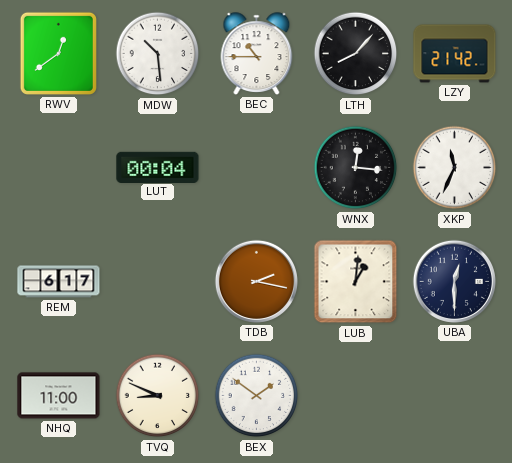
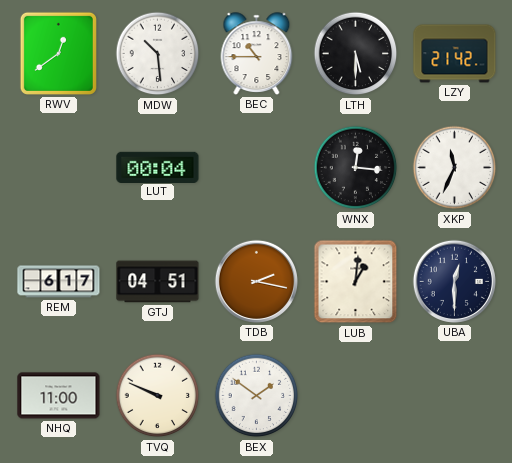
LTH: 8:07 -> 5:30
GTJ: none -> 04:51
TVQ: 8:49 -> 9:49
